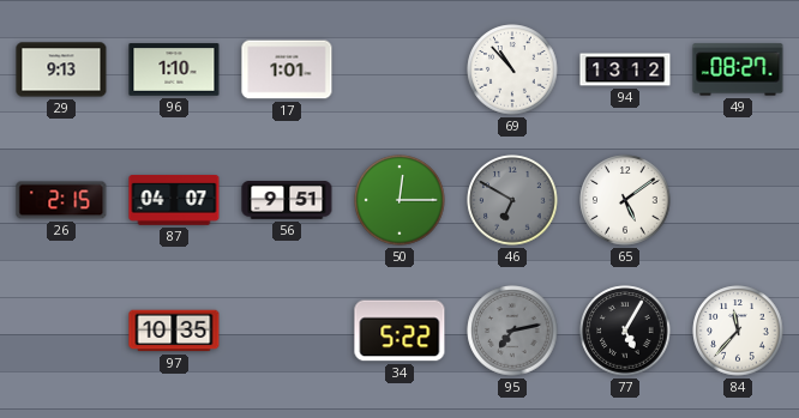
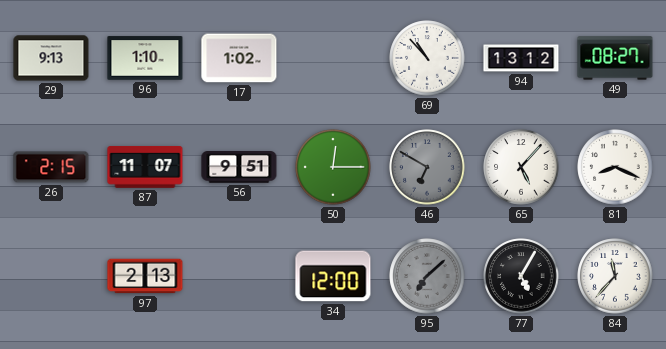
17: 1:01 -> 1:02
87: 04:07 -> 11:07
65: 5:09 -> 5:07
81: none -> 8:19
97: 10:35 -> 2:13
34: 5:22 -> 12:00
95: 7:13 -> 7:08
